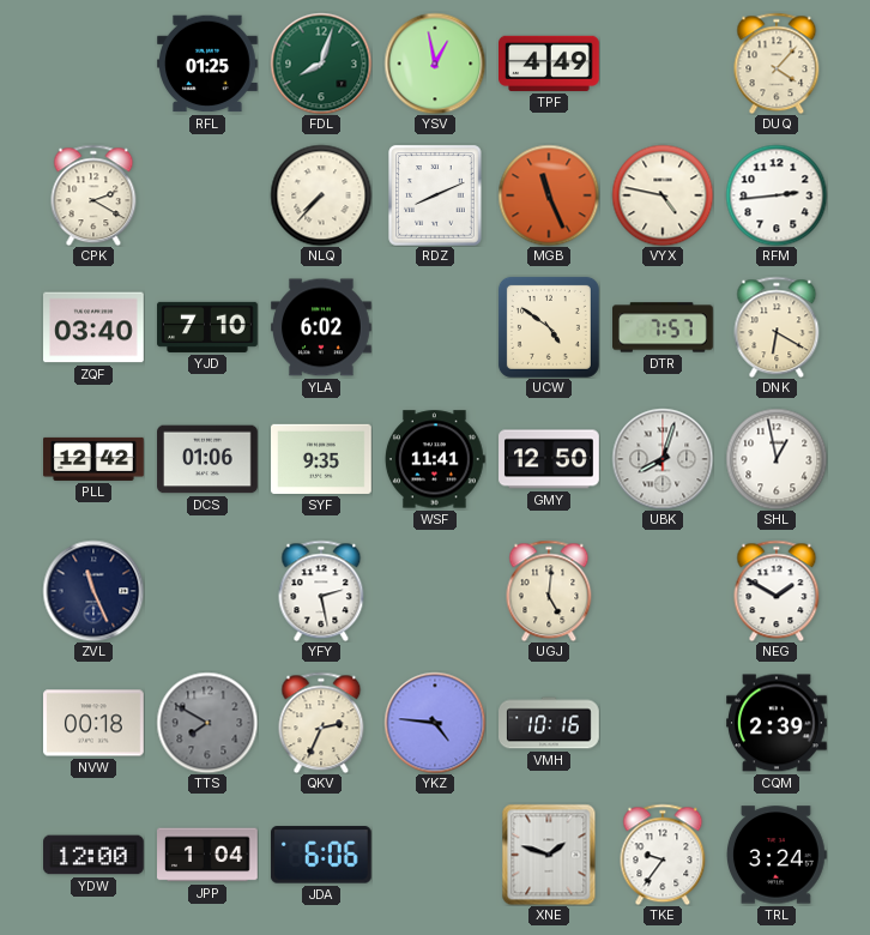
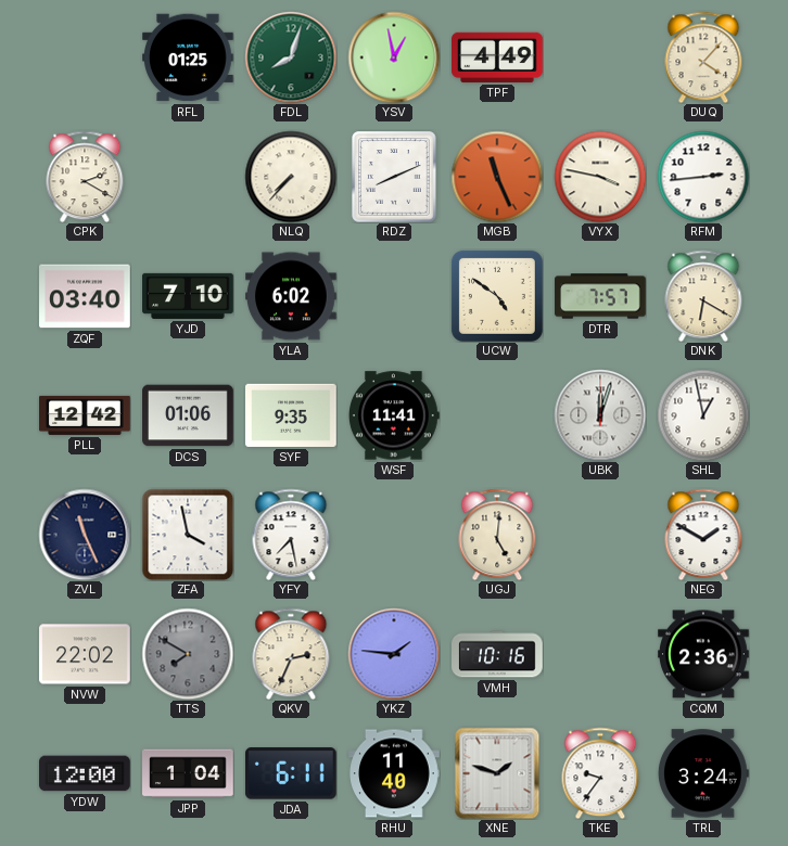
VYX: 4:47 -> 3:47
GMY: 12:50 -> none
UBK: 8:03 -> 12:03
ZFA: none -> 3:58
YFY: 2:28 -> 7:28
NVW: 00:18 -> 22:02
YKZ: 4:46 -> 1:46
CQM: 2:39 -> 2:36
JDA: 6:06 -> 6:11
RHU: none -> 11:40
